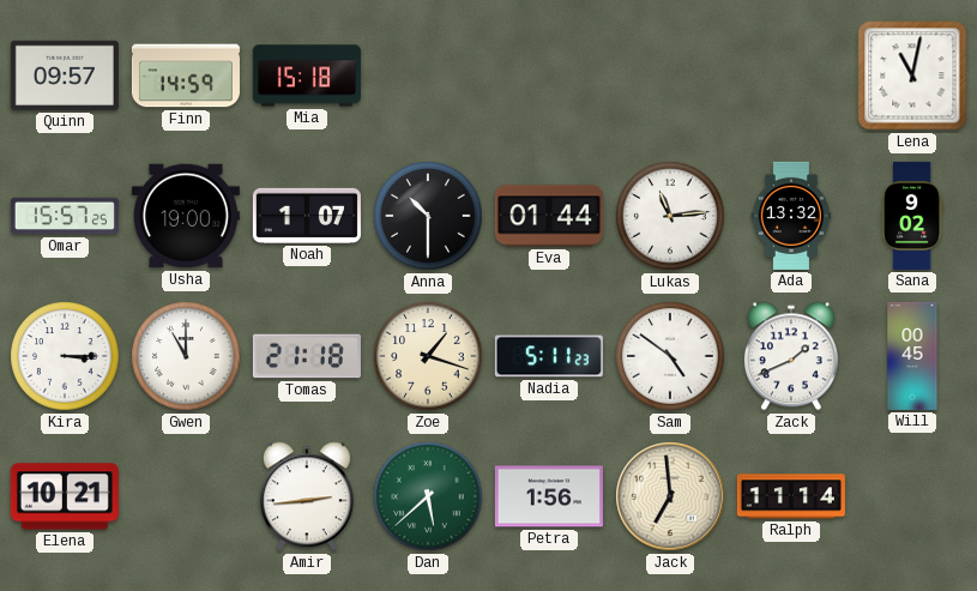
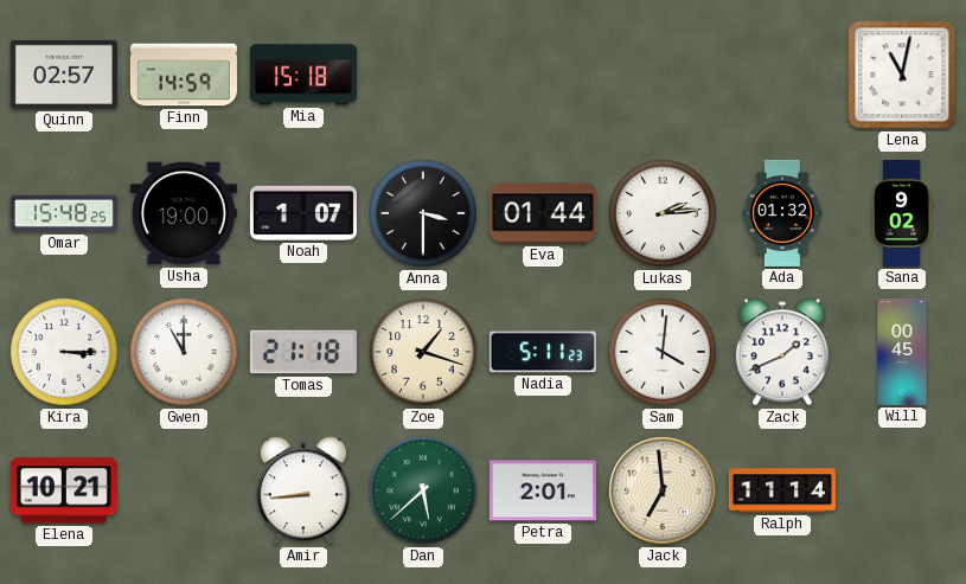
Quinn: 09:57 -> 02:57
Omar: 15:57 -> 15:48
Anna: 10:30 -> 3:30
Lukas: 11:14 -> 2:14
Ada: 13:32 -> 01:32
Sam: 4:51 -> 4:01
Amir: 2:44 -> 8:44
Petra: 1:56 -> 2:01
